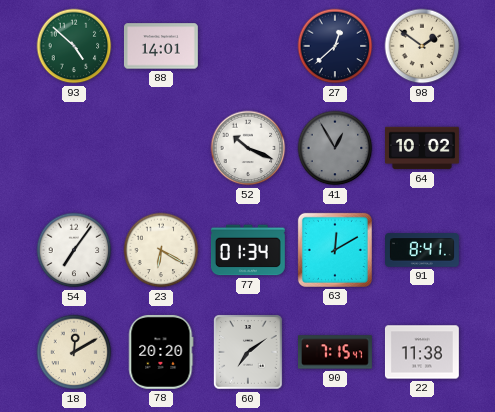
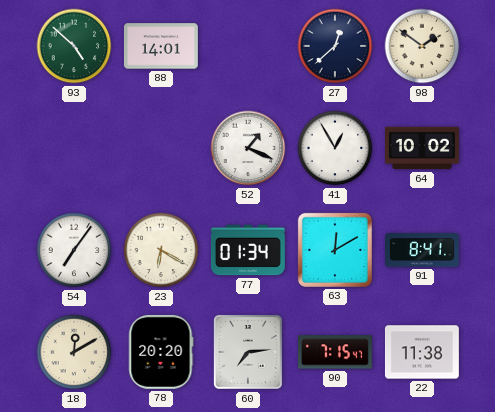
52: 10:19 -> 1:19
41 dial: grey -> white
60: 7:09 -> 7:14
